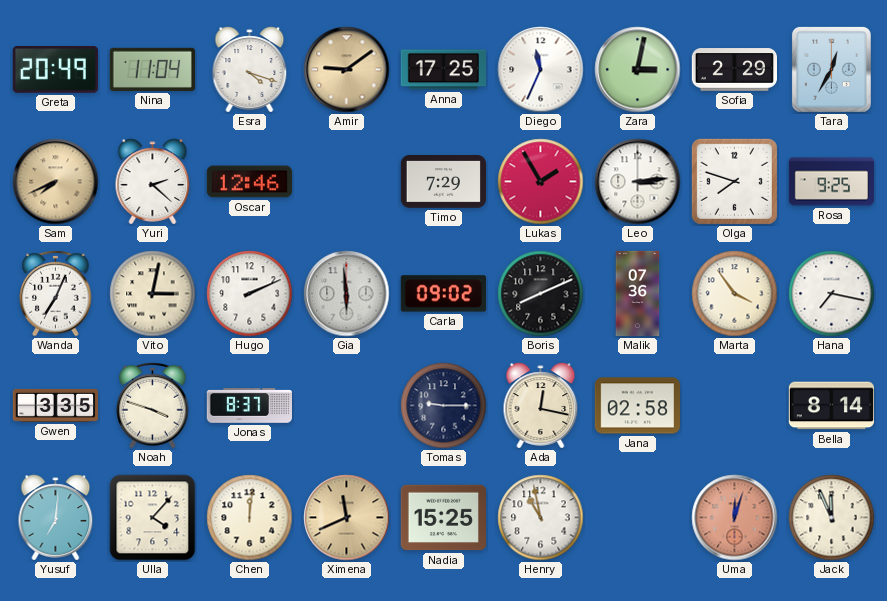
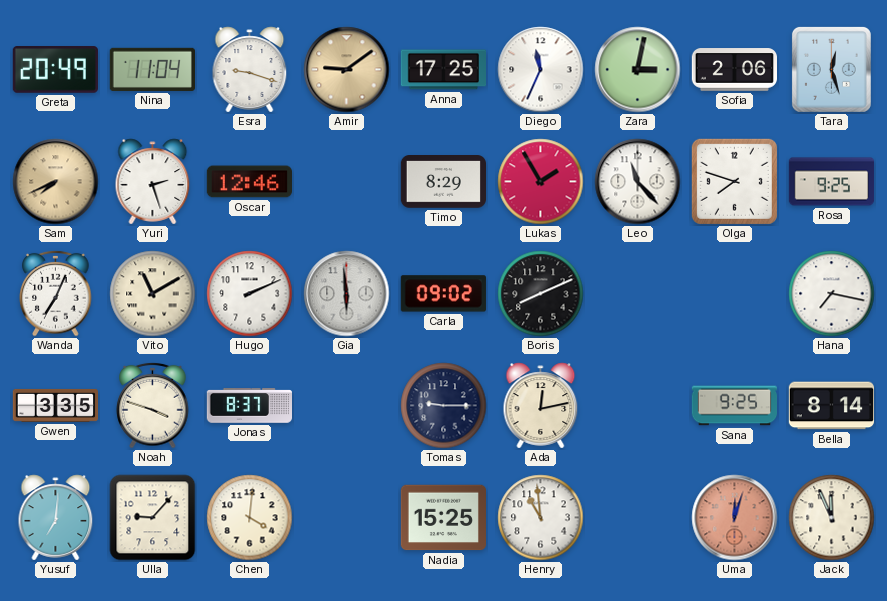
Esra: 4:18 -> 9:18
Sofia: 2:29 -> 2:06
Tara: 12:35 -> 12:27
Yuri: 2:22 -> 2:27
Timo: 7:29 -> 8:29
Leo: 3:14 -> 11:23
Vito: 3:02 -> 11:10
Malik: 07:36 -> none
Marta: 3:54 -> none
Ada: 12:17 -> 12:13
Jana: 02:58 -> none
Sana: none -> 9:25
Ulla: 4:07 -> 9:07
Chen: 12:01 -> 4:01
Ximena: 11:41 -> none
Henry: 10:58 -> 10:59
